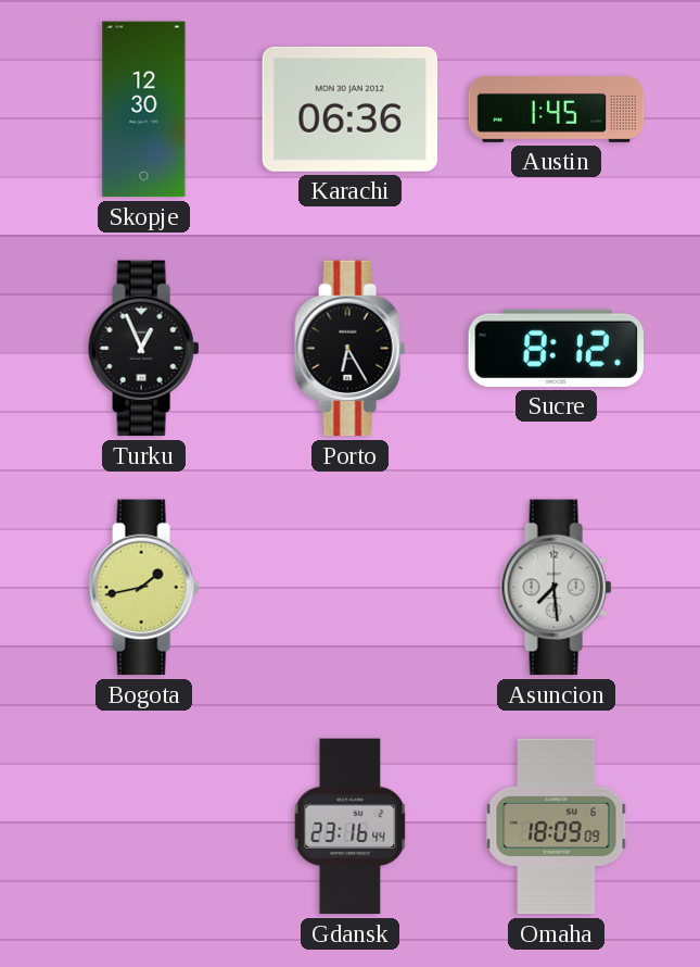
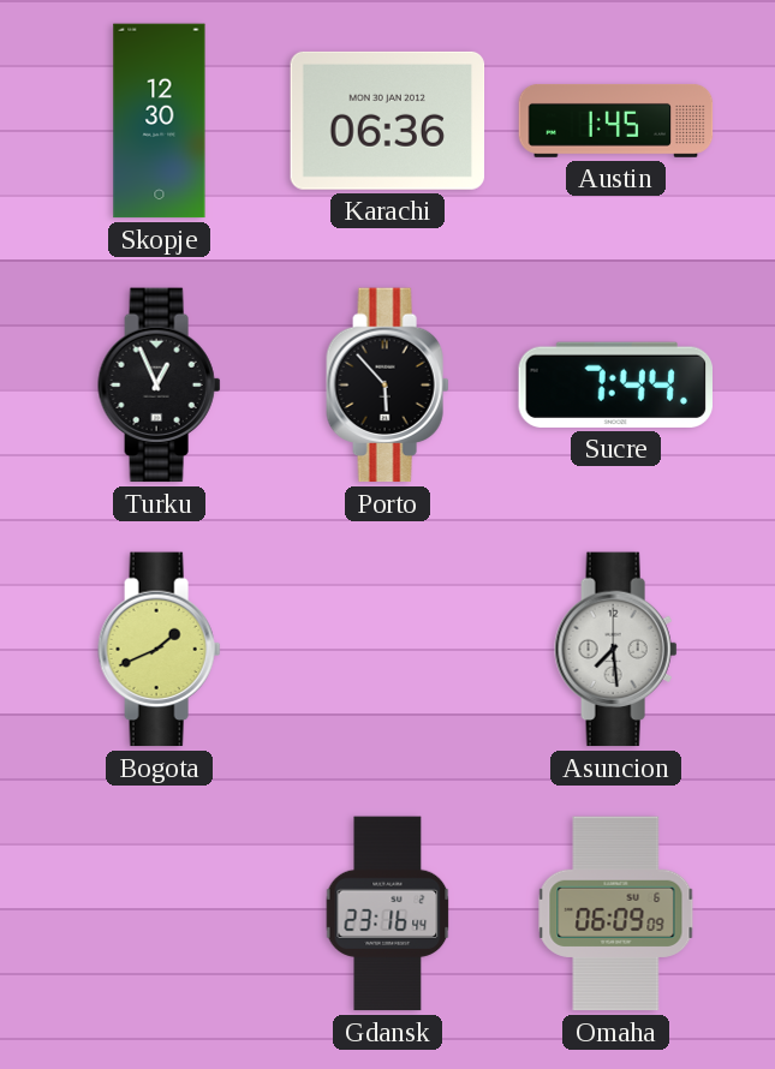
Porto: 6:25 -> 5:53
Sucre: 8:12 -> 7:44
Bogota: 1:43 -> 1:41
Omaha: 18:09 -> 06:09
